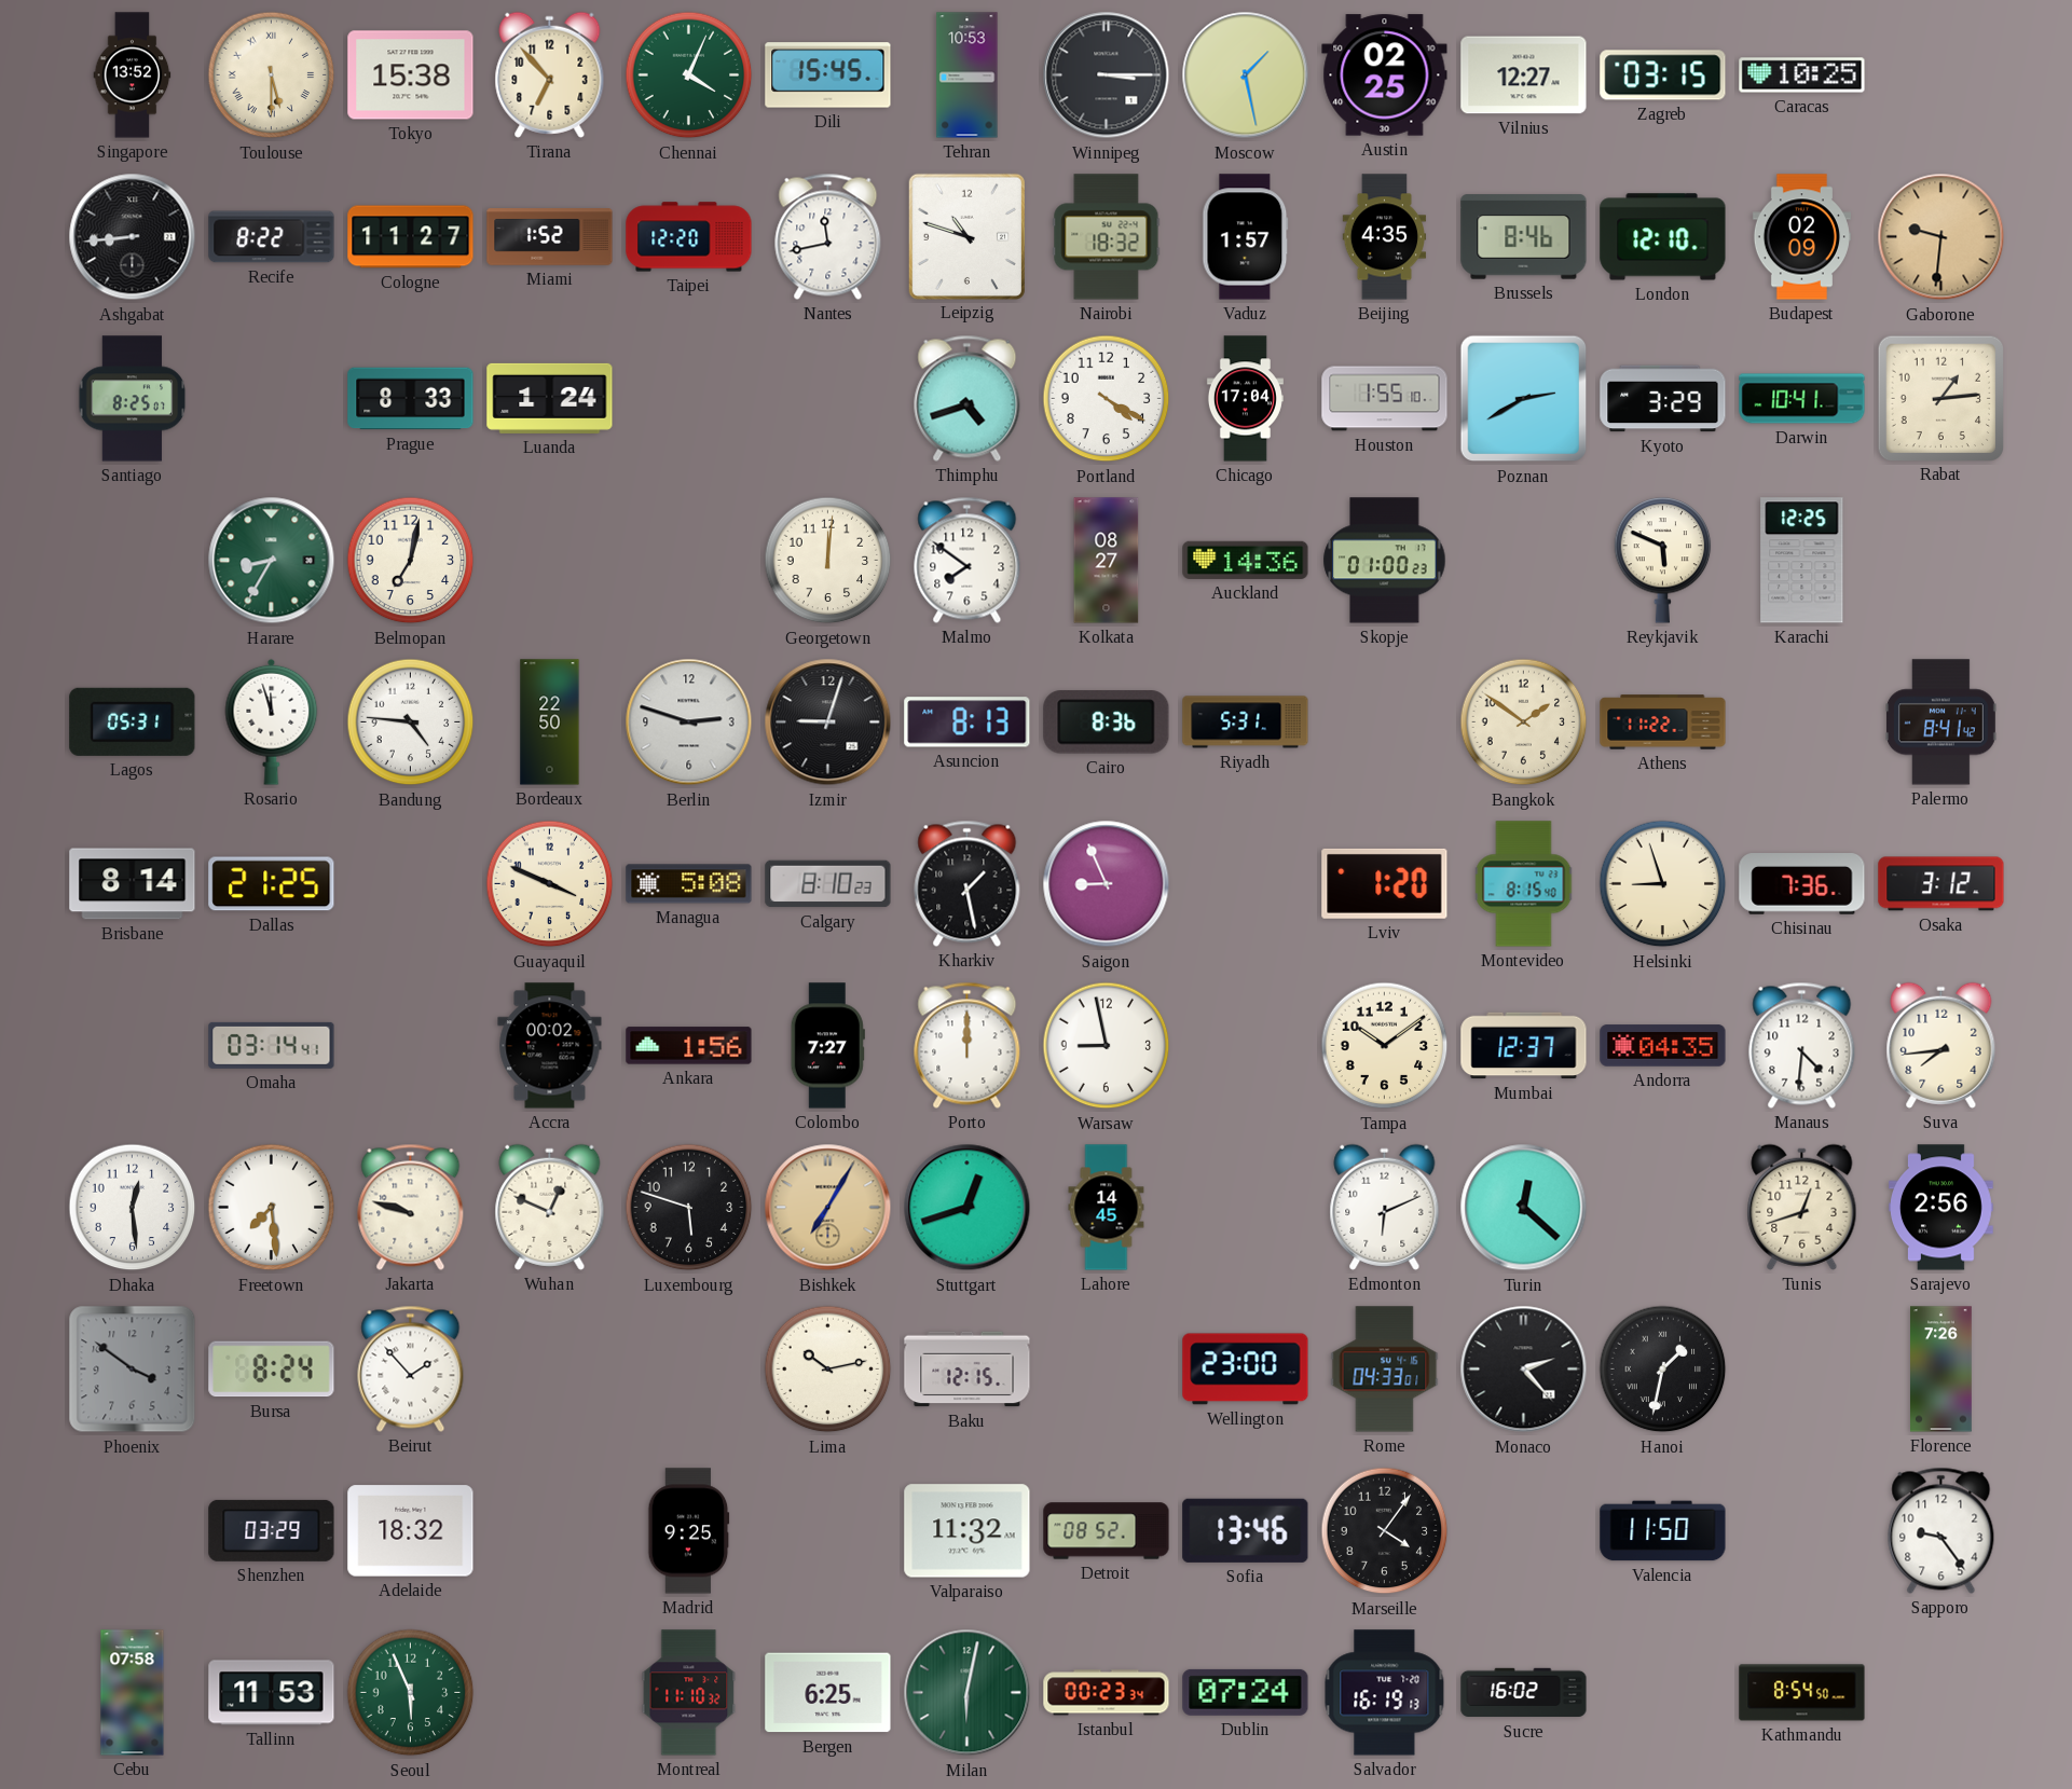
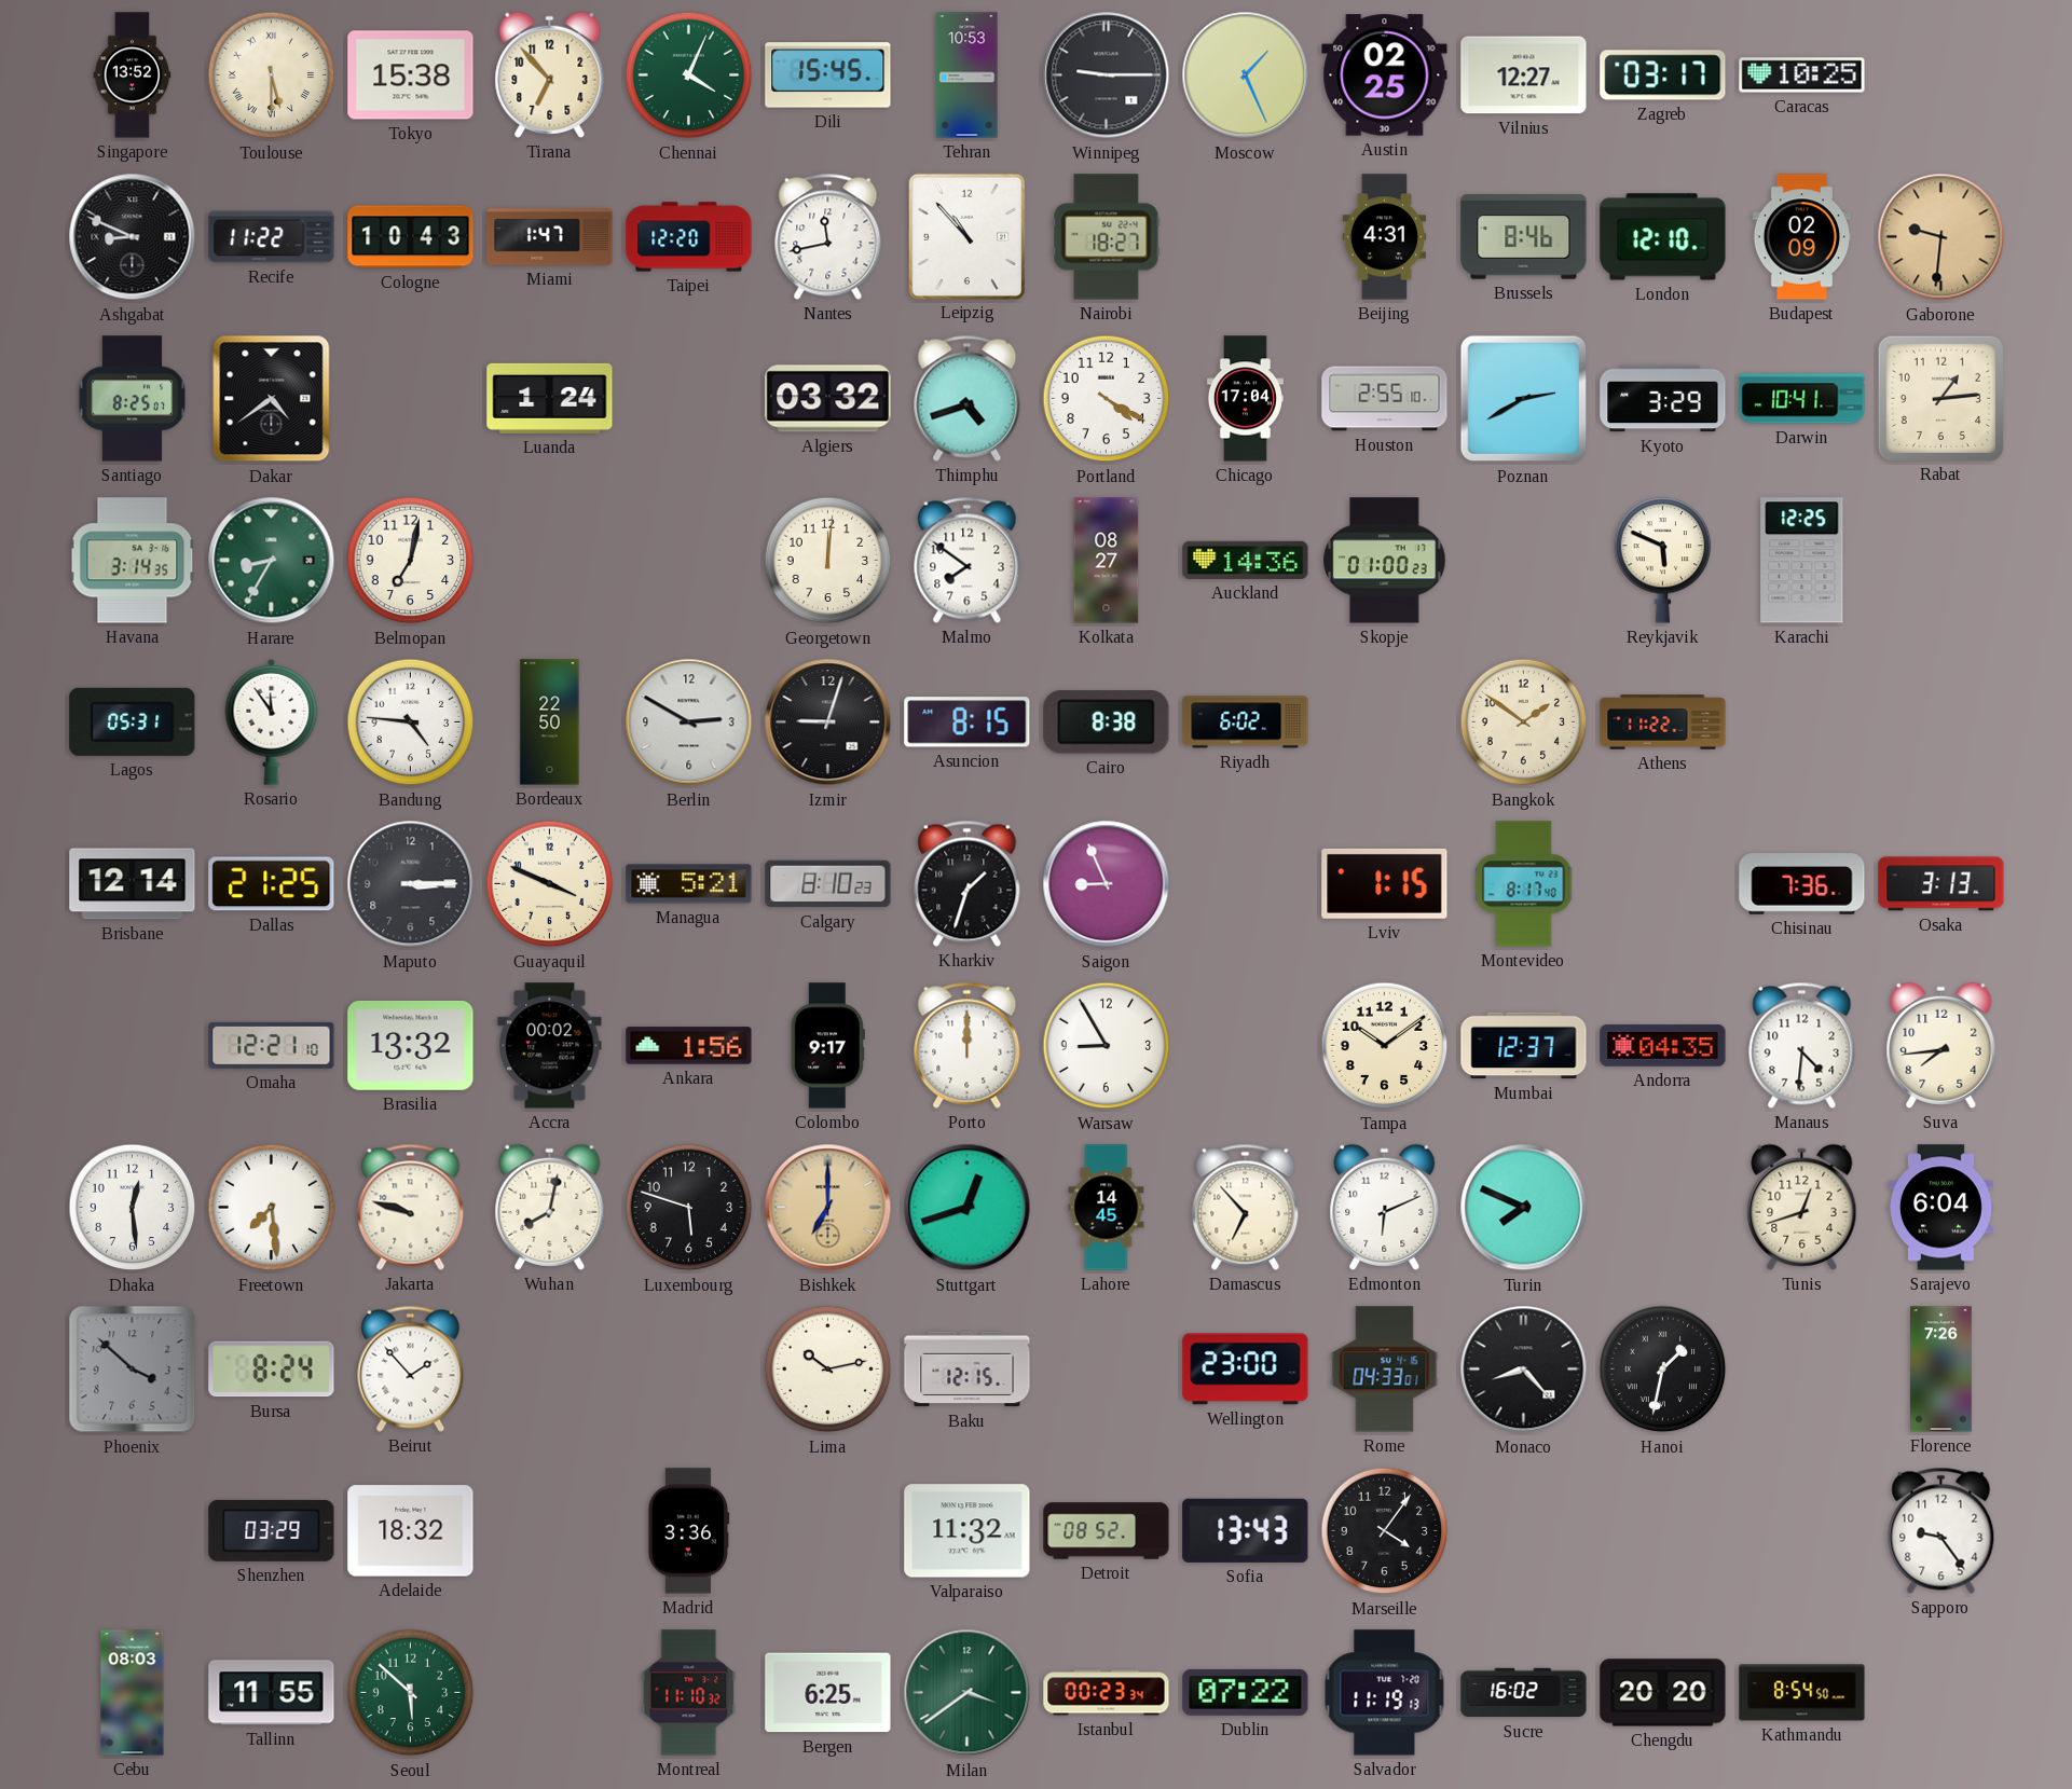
Winnipeg: 3:15 -> 9:15
Moscow: 1:28 -> 1:26
Zagreb: 03:15 -> 03:17
Ashgabat: 8:44 -> 8:49
Recife: 8:22 -> 11:22
Cologne: 11:27 -> 10:43
Miami: 1:52 -> 1:47
Leipzig: 10:48 -> 10:53
Nairobi: 18:32 -> 18:27
Vaduz: 1:57 -> none
Beijing: 4:35 -> 4:31
Dakar: none -> 4:39
Prague: 8:33 -> none
Algiers: none -> 03:32
Houston: 1:55 -> 2:55
Havana: none -> 3:14
Rosario: 11:57 -> 11:54
Berlin: 2:48 -> 2:50
Asuncion: 8:13 -> 8:15
Cairo: 8:36 -> 8:38
Riyadh: 5:31 -> 6:02
Palermo: 8:41 -> none
Brisbane: 8:14 -> 12:14
Maputo: none -> 3:15
Managua: 5:08 -> 5:21
Kharkiv: 1:28 -> 1:33
Lviv: 1:20 -> 1:15
Montevideo: 8:15 -> 8:17
Helsinki: 8:57 -> none
Osaka: 3:12 -> 3:13
Omaha: 03:14 -> 12:21
Brasilia: none -> 13:32
Colombo: 7:27 -> 9:17
Warsaw: 8:58 -> 8:55
Wuhan: 12:49 -> 8:02
Bishkek: 7:05 -> 7:00
Damascus: none -> 6:53
Turin: 12:22 -> 7:49
Sarajevo: 2:56 -> 6:04
Phoenix: 3:51 -> 3:52
Monaco: 2:23 -> 8:23
Madrid: 9:25 -> 3:36
Sofia: 13:46 -> 13:43
Valencia: 11:50 -> none
Cebu: 07:58 -> 08:03
Tallinn: 11:53 -> 11:55
Seoul: 5:56 -> 5:52
Milan: 6:02 -> 3:39
Dublin: 07:24 -> 07:22
Salvador: 16:19 -> 11:19
Chengdu: none -> 20:20
